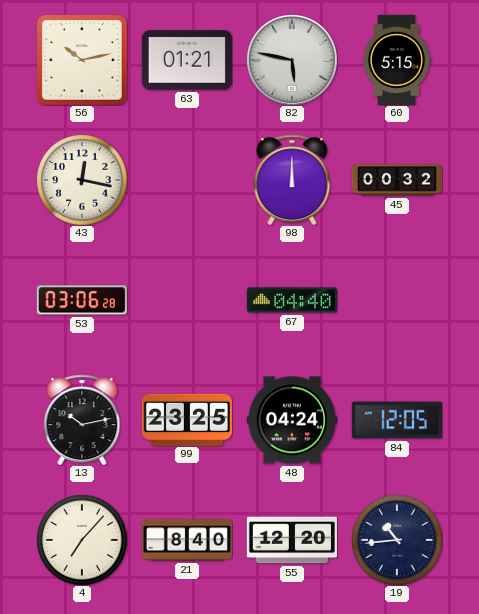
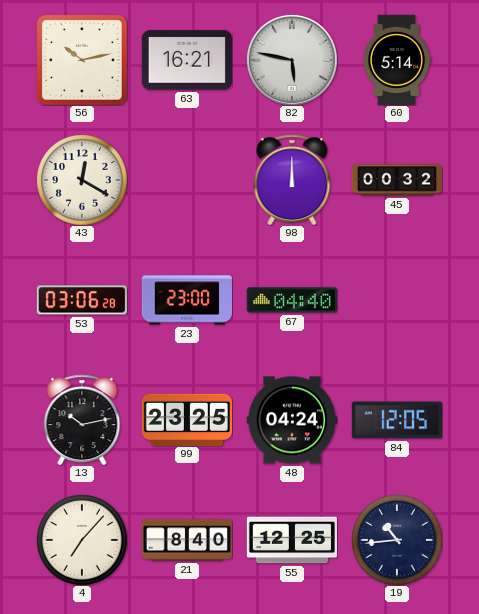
63: 01:21 -> 16:21
60: 5:15 -> 5:14
43: 12:17 -> 12:20
23: none -> 23:00
55: 12:20 -> 12:25
